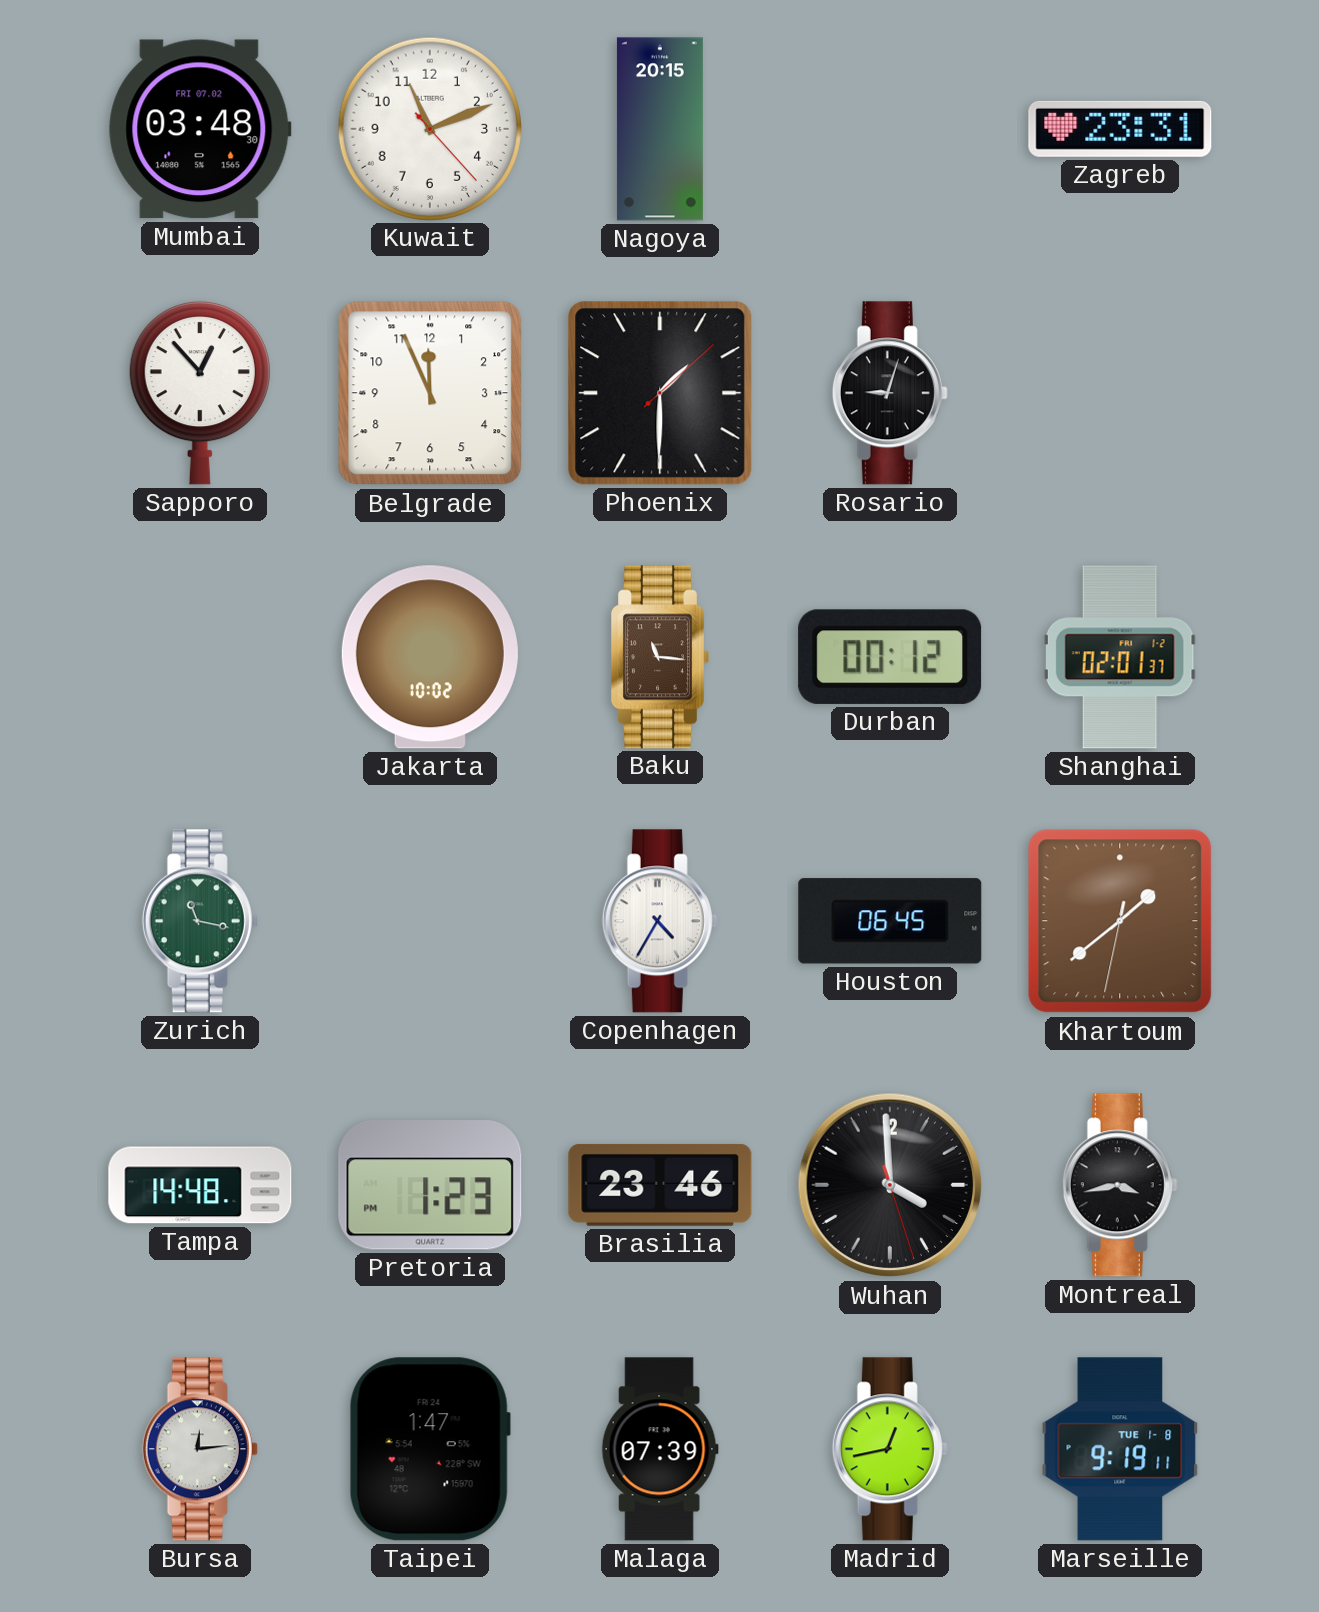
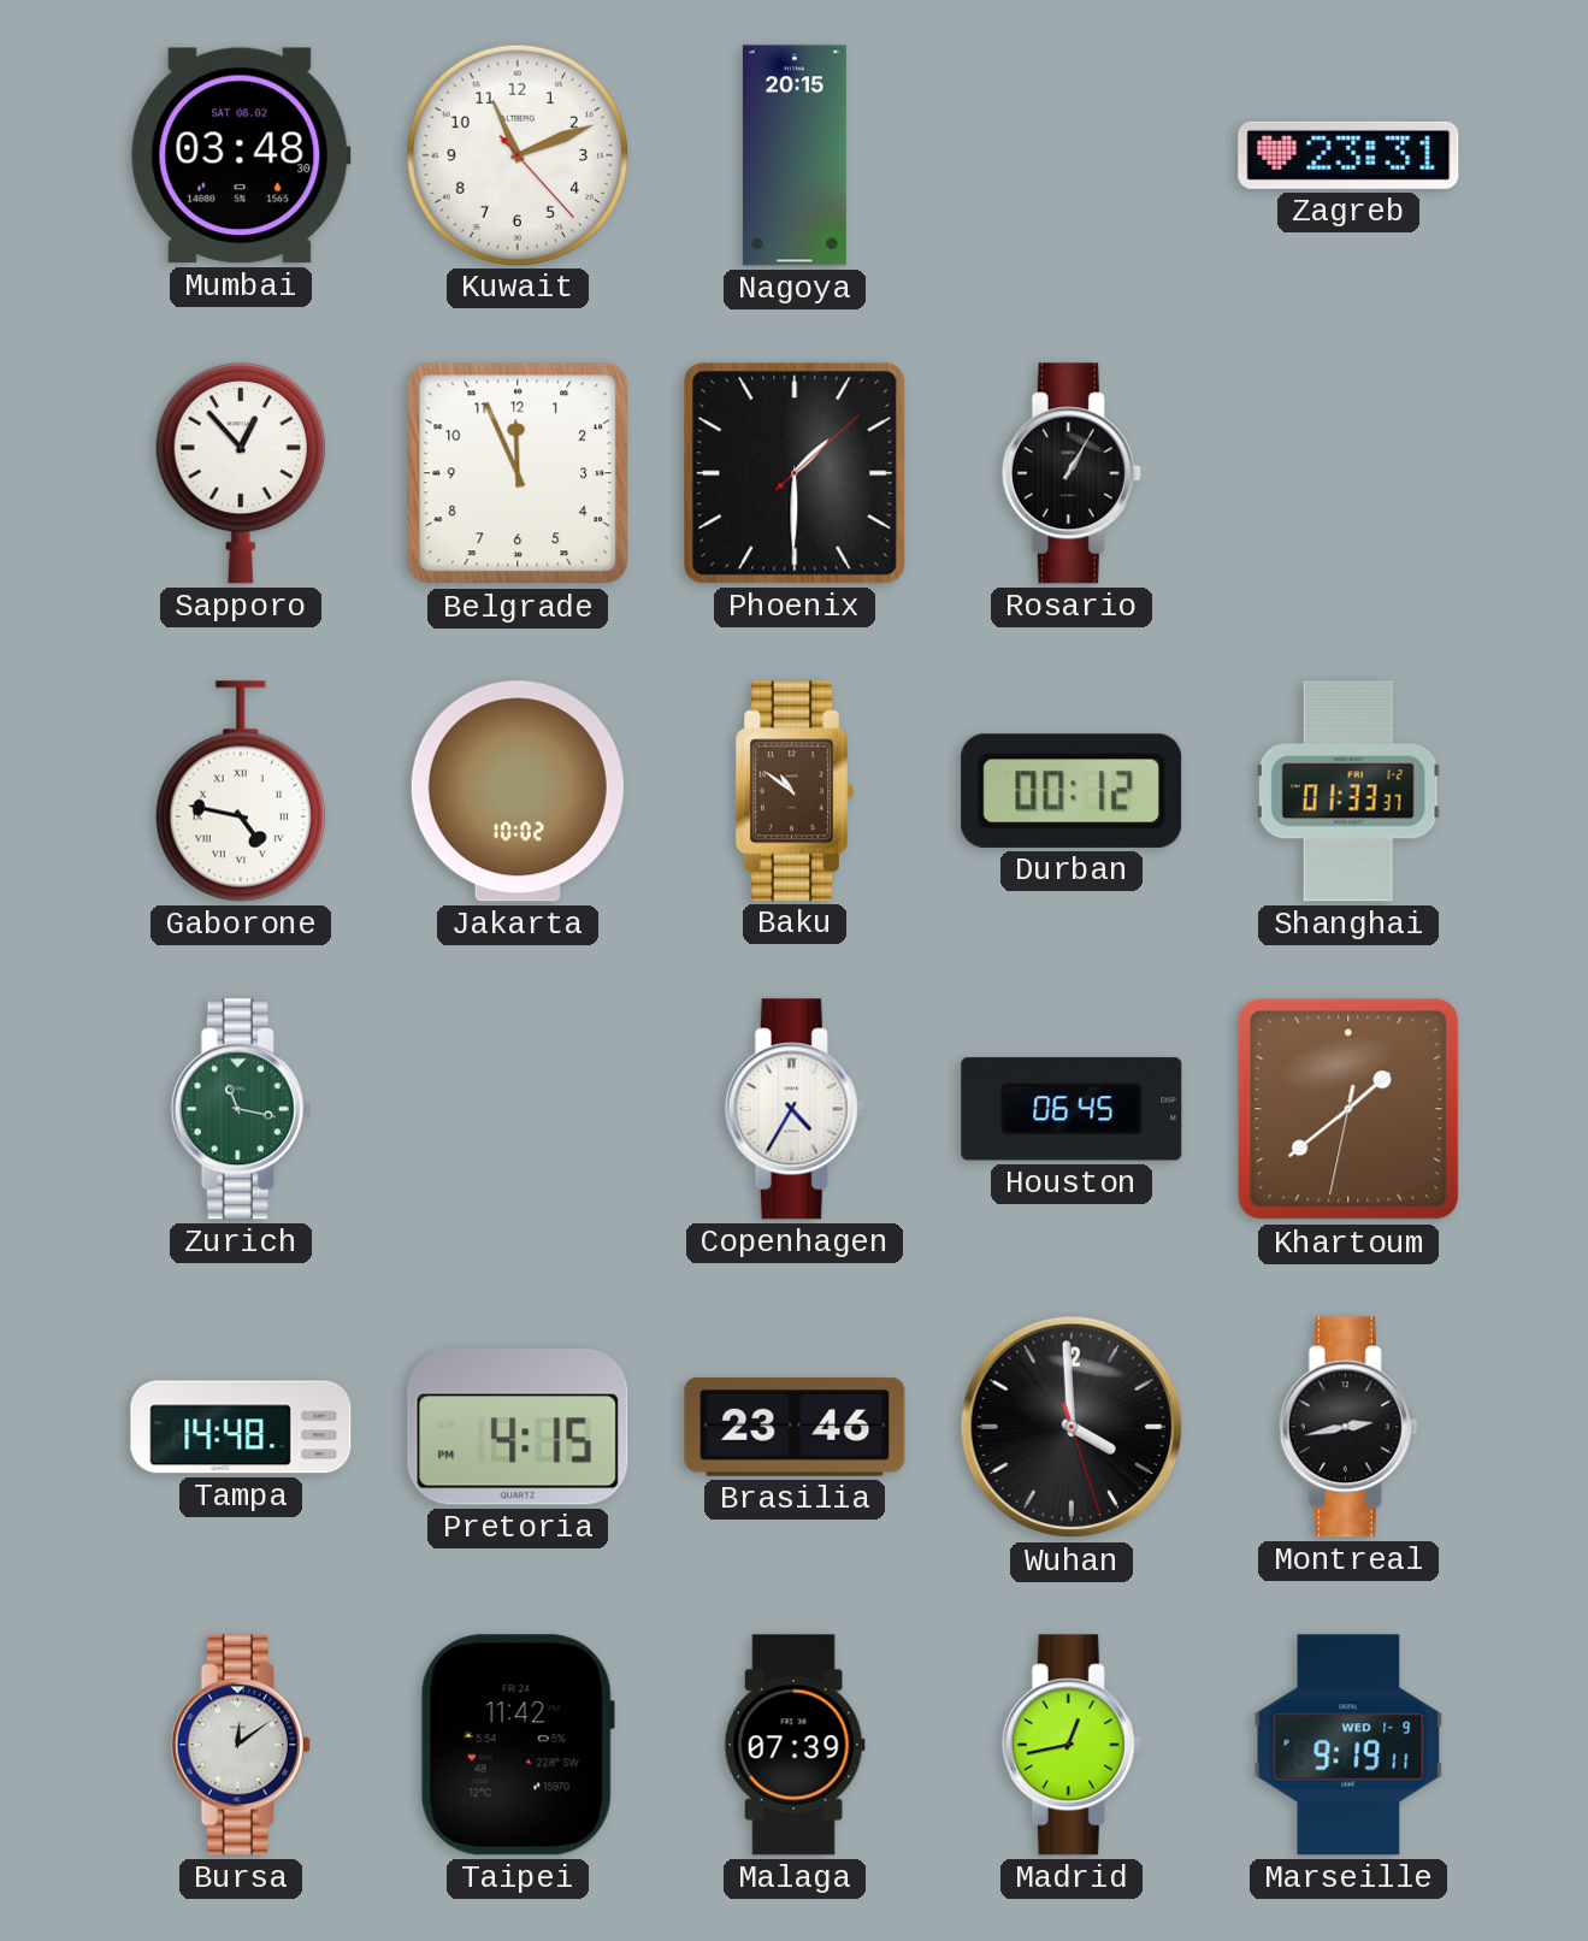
Mumbai date: FRI 07.02 -> SAT 08.02
Rosario: 9:03 -> 1:05
Gaborone: none -> 4:47
Baku: 11:16 -> 10:51
Shanghai: 02:01 -> 01:33
Pretoria: 1:23 -> 4:15
Montreal: 3:43 -> 2:43
Bursa: 12:14 -> 12:09
Taipei: 1:47 -> 11:42
Marseille date: TUE 1-8 -> WED 1-9
